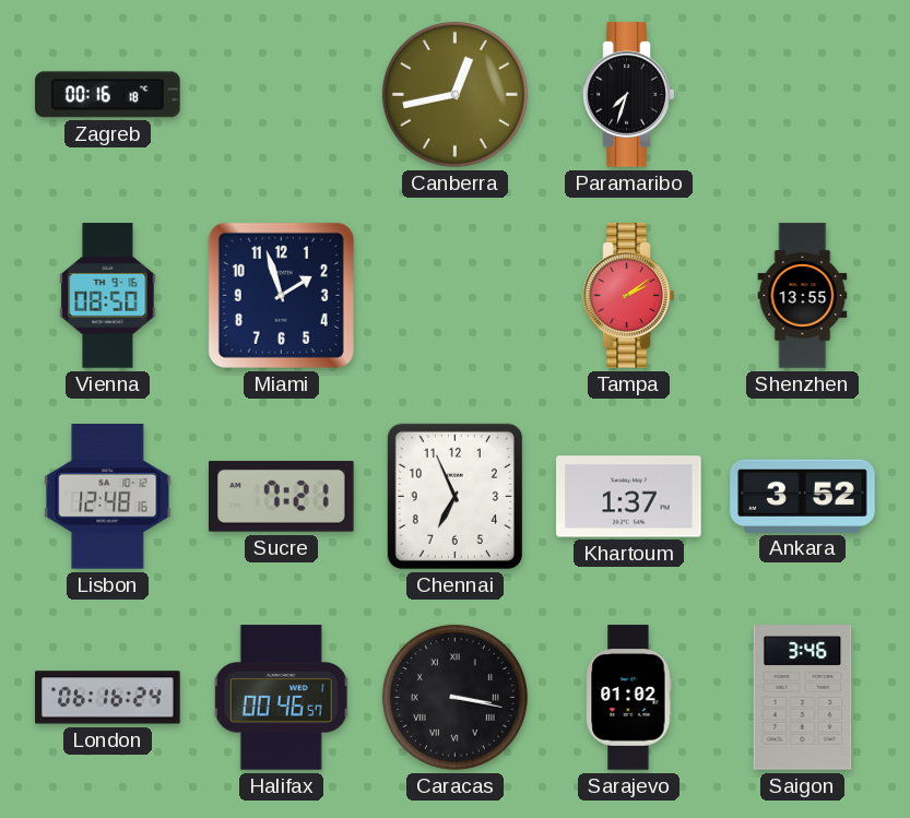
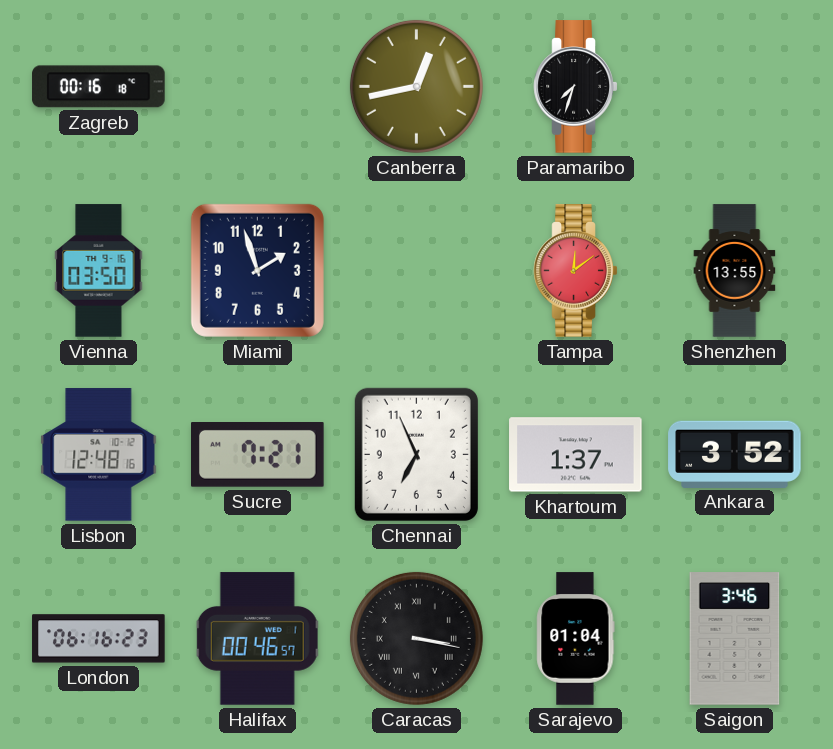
Vienna: 08:50 -> 03:50
Tampa: 2:09 -> 12:09
London: 06:16:24 -> 06:16:23
Sarajevo: 01:02 -> 01:04
